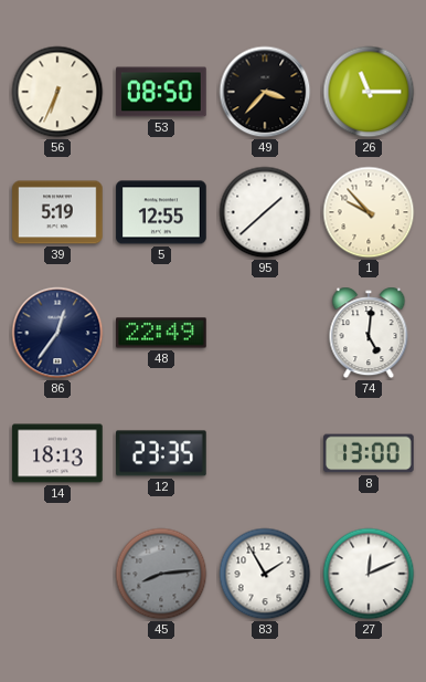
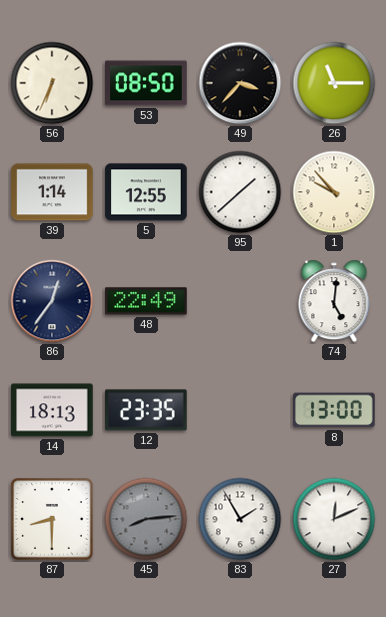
39: 5:19 -> 1:14
87: none -> 8:30
